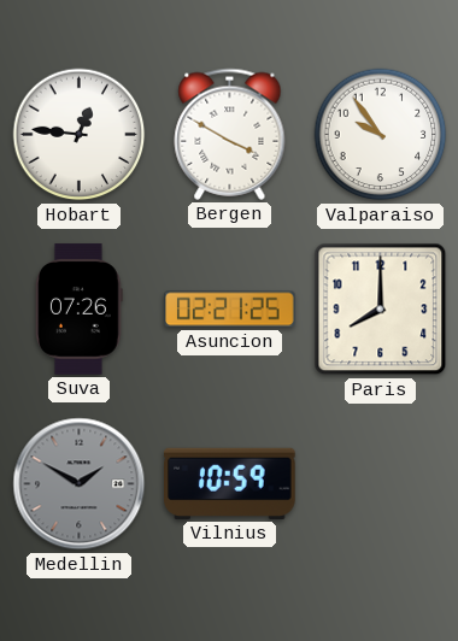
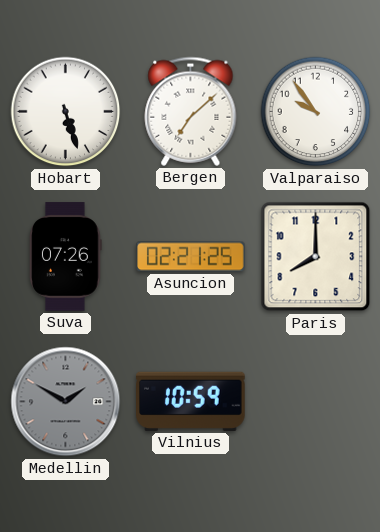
Hobart: 12:46 -> 5:27
Bergen: 3:50 -> 7:08
